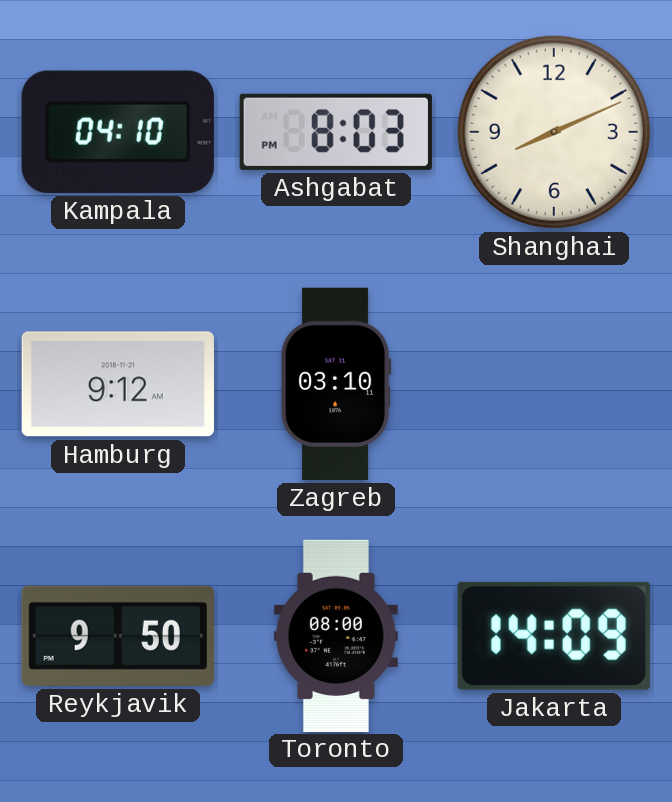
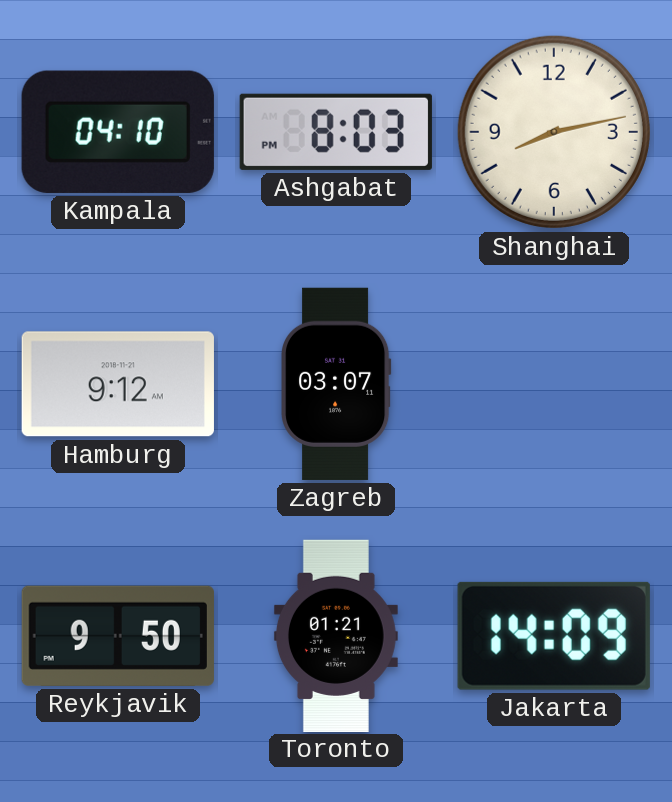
Shanghai: 8:11 -> 8:13
Zagreb: 03:10 -> 03:07
Toronto: 08:00 -> 01:21
